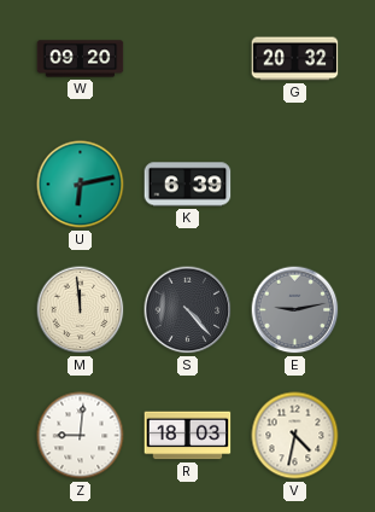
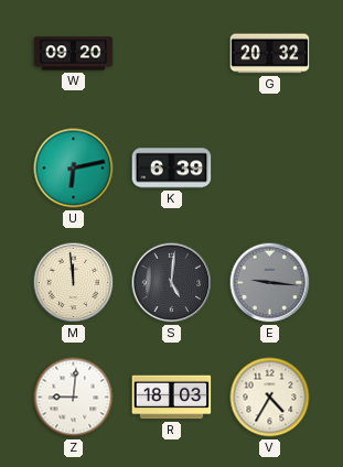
S: 4:23 -> 5:01
E: 9:13 -> 9:16
V: 4:32 -> 4:35
